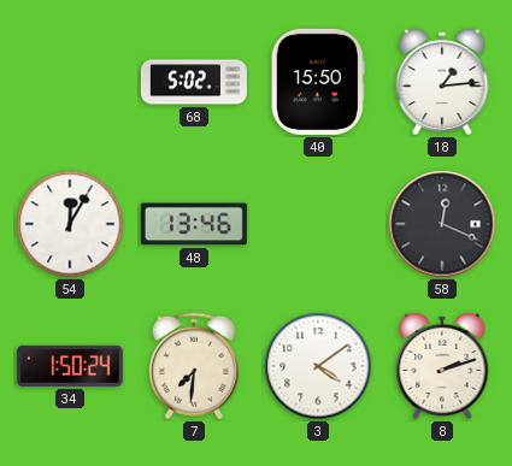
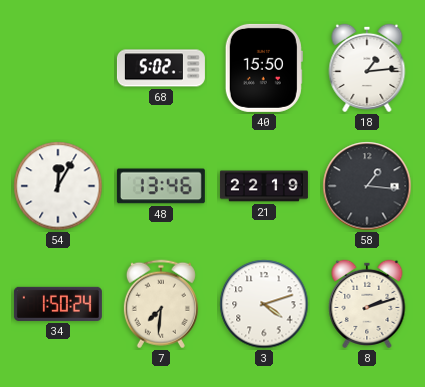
21: none -> 22:19
58: 12:19 -> 1:16
3: 4:09 -> 4:12
